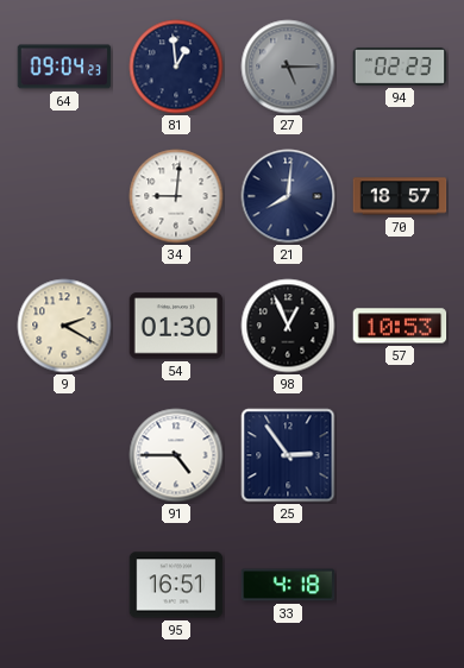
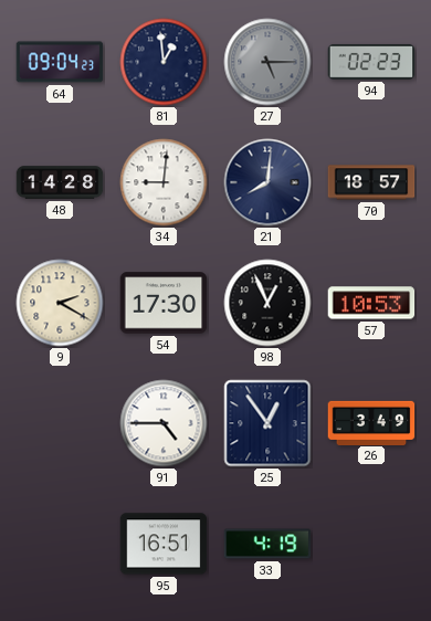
48: none -> 14:28
54: 01:30 -> 17:30
25: 2:54 -> 12:54
26: none -> 3:49
33: 4:18 -> 4:19
